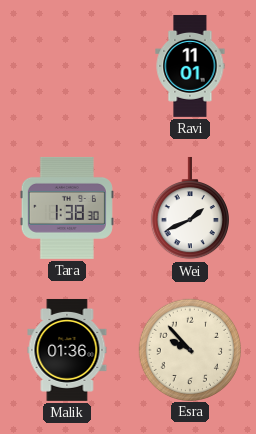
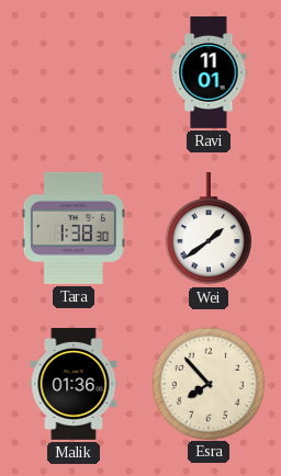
Wei: 1:41 -> 1:39
Esra: 9:53 -> 7:53
